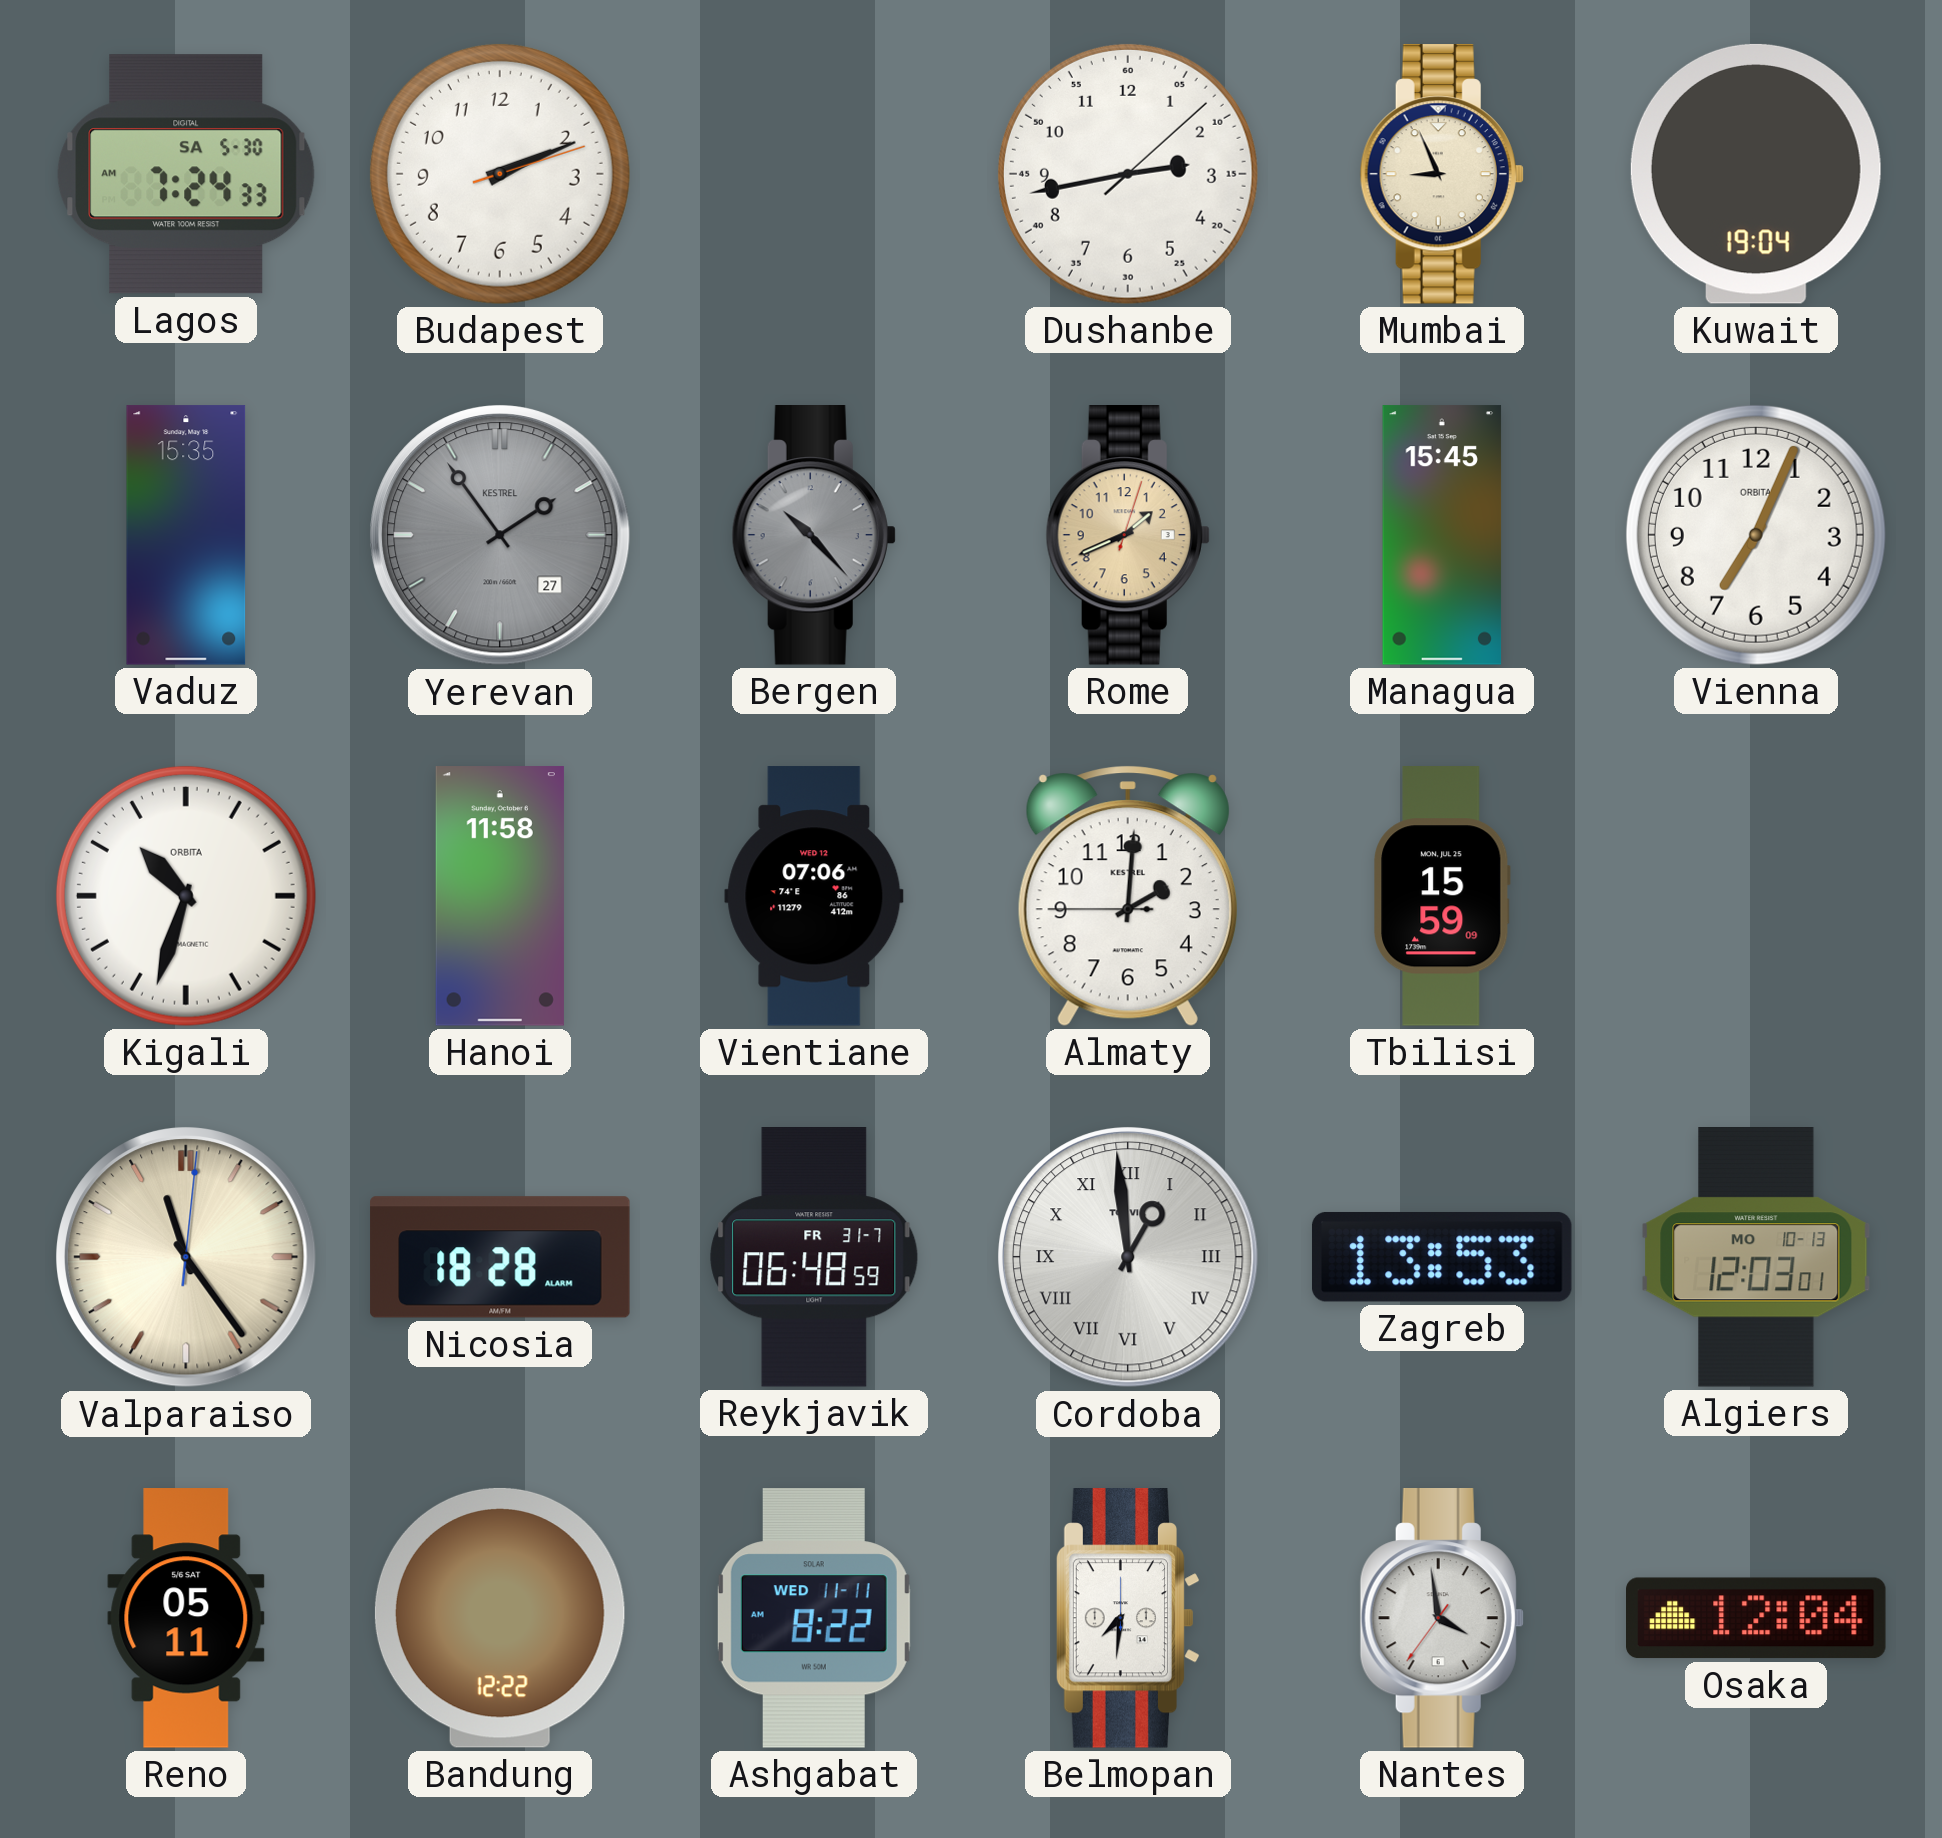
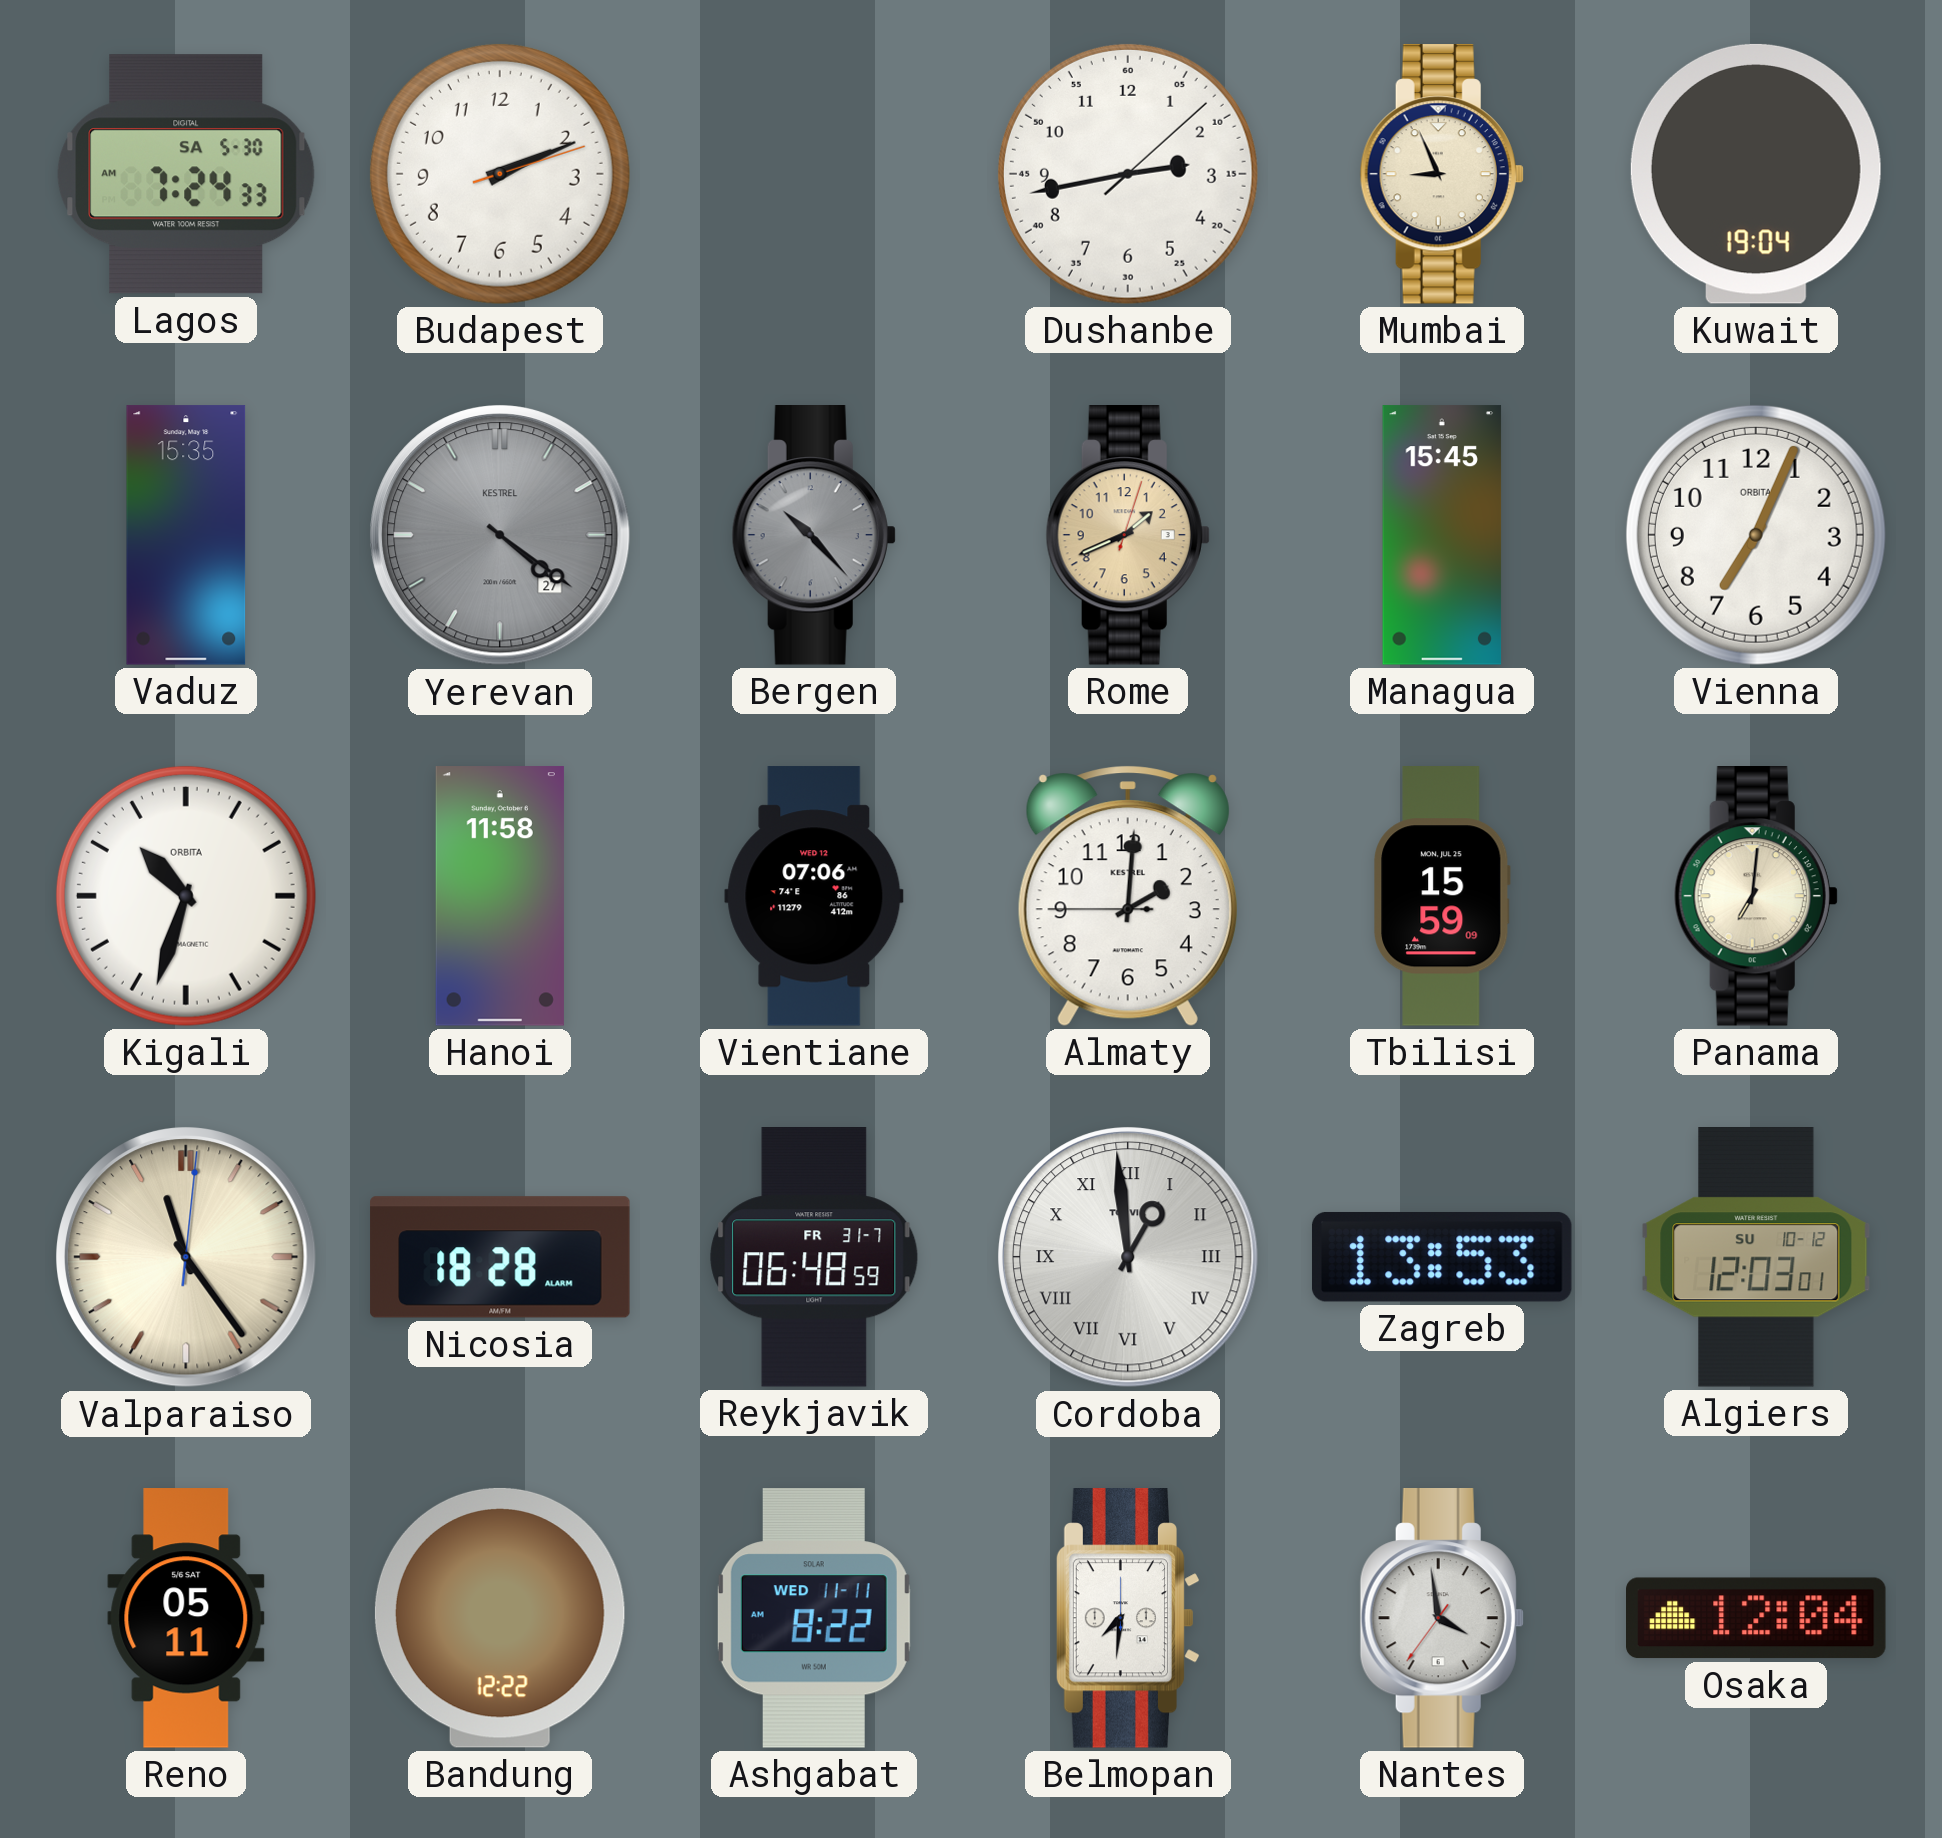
Yerevan: 1:54 -> 4:21
Panama: none -> 7:01
Algiers date: MO 10-13 -> SU 10-12
